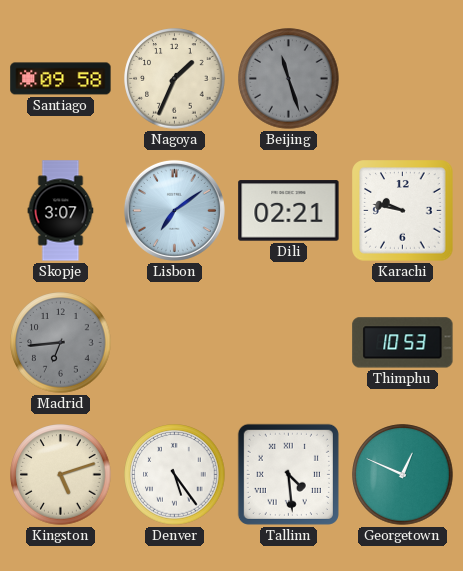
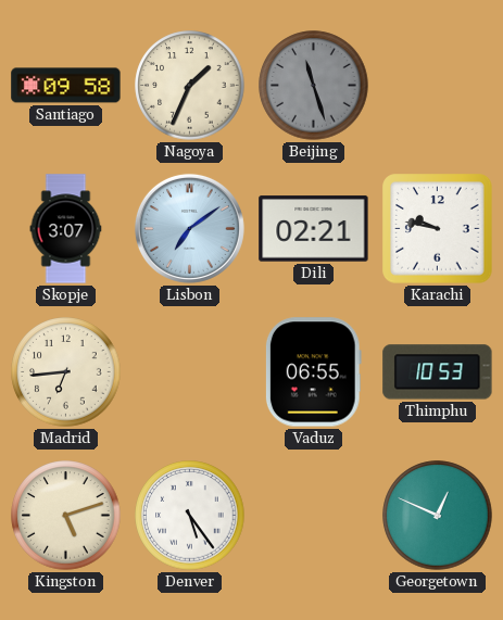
Madrid dial: grey -> cream
Vaduz: none -> 06:55
Tallinn: 4:29 -> none
